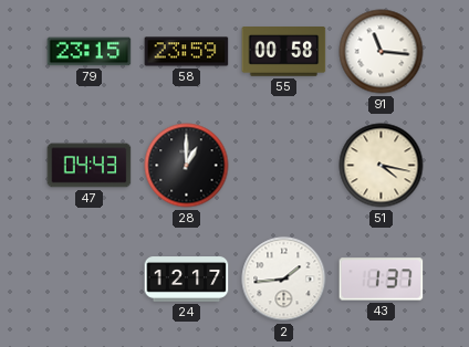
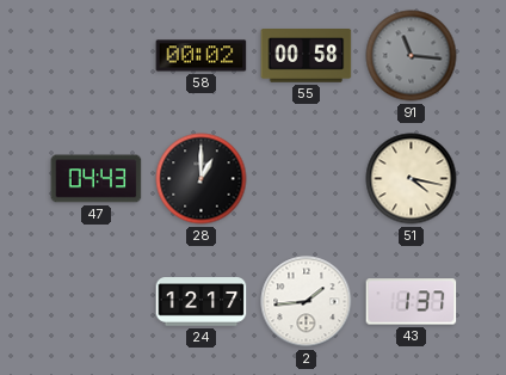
79: 23:15 -> none
58: 23:59 -> 00:02
91 dial: white -> grey
